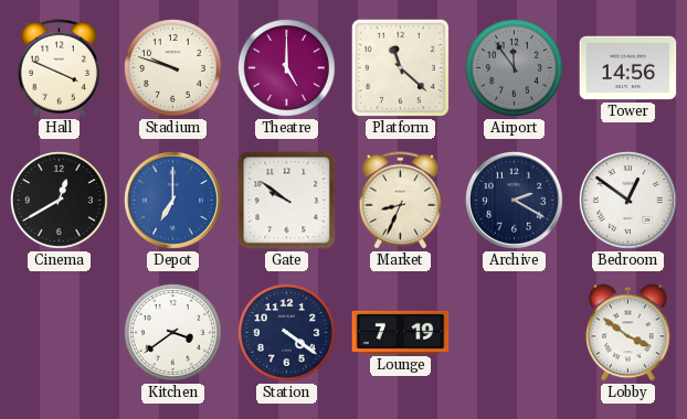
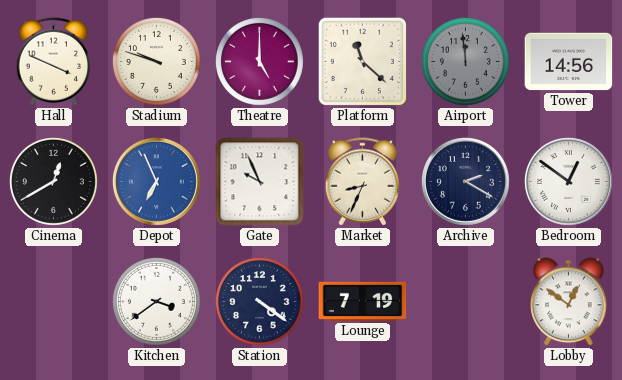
Airport: 11:54 -> 11:59
Depot: 7:00 -> 6:56
Gate: 9:51 -> 9:56
Lobby: 3:51 -> 12:51
